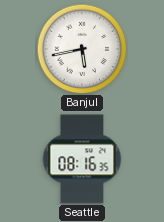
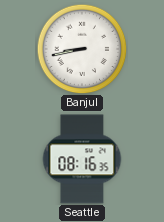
Banjul: 5:43 -> 8:43
